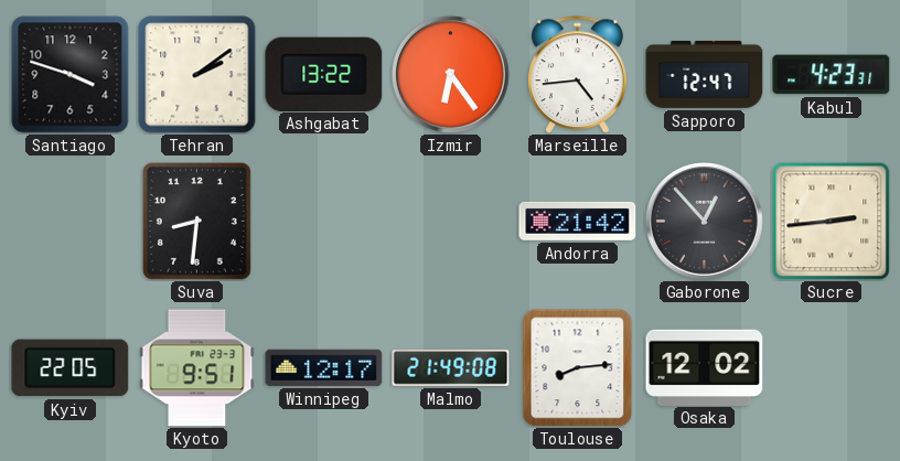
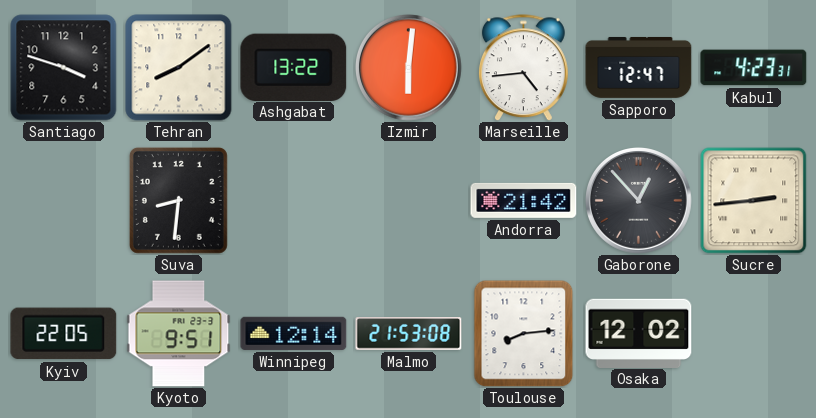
Tehran: 2:09 -> 8:09
Izmir: 6:24 -> 6:01
Winnipeg: 12:17 -> 12:14
Malmo: 21:49 -> 21:53
